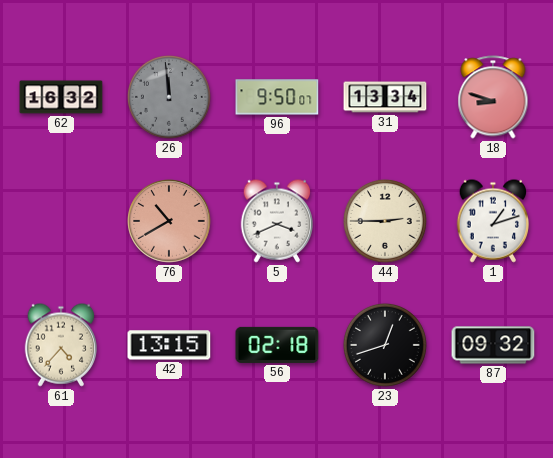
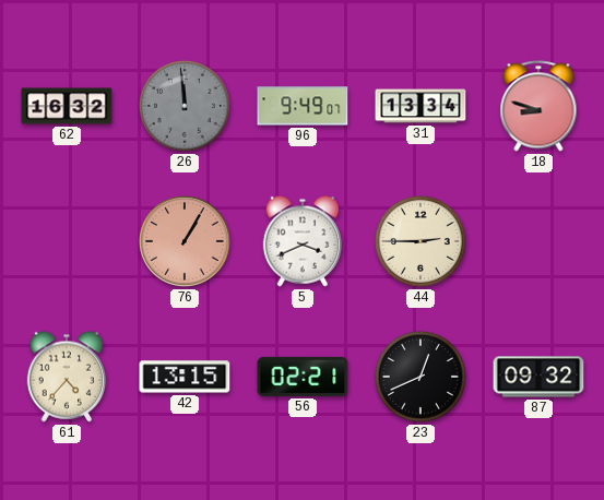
96: 9:50 -> 9:49
76: 10:40 -> 1:05
1: 1:12 -> none
56: 02:18 -> 02:21
23: 12:42 -> 12:41
